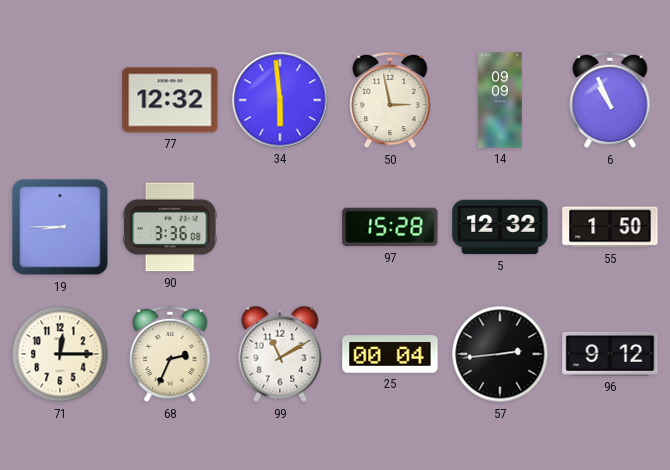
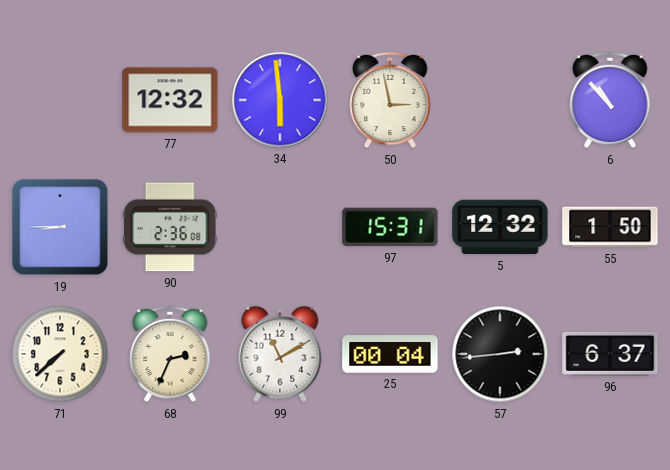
14: 09:09 -> none
6: 10:56 -> 10:53
90: 3:36 -> 2:36
97: 15:28 -> 15:31
71: 12:15 -> 7:38
96: 9:12 -> 6:37
